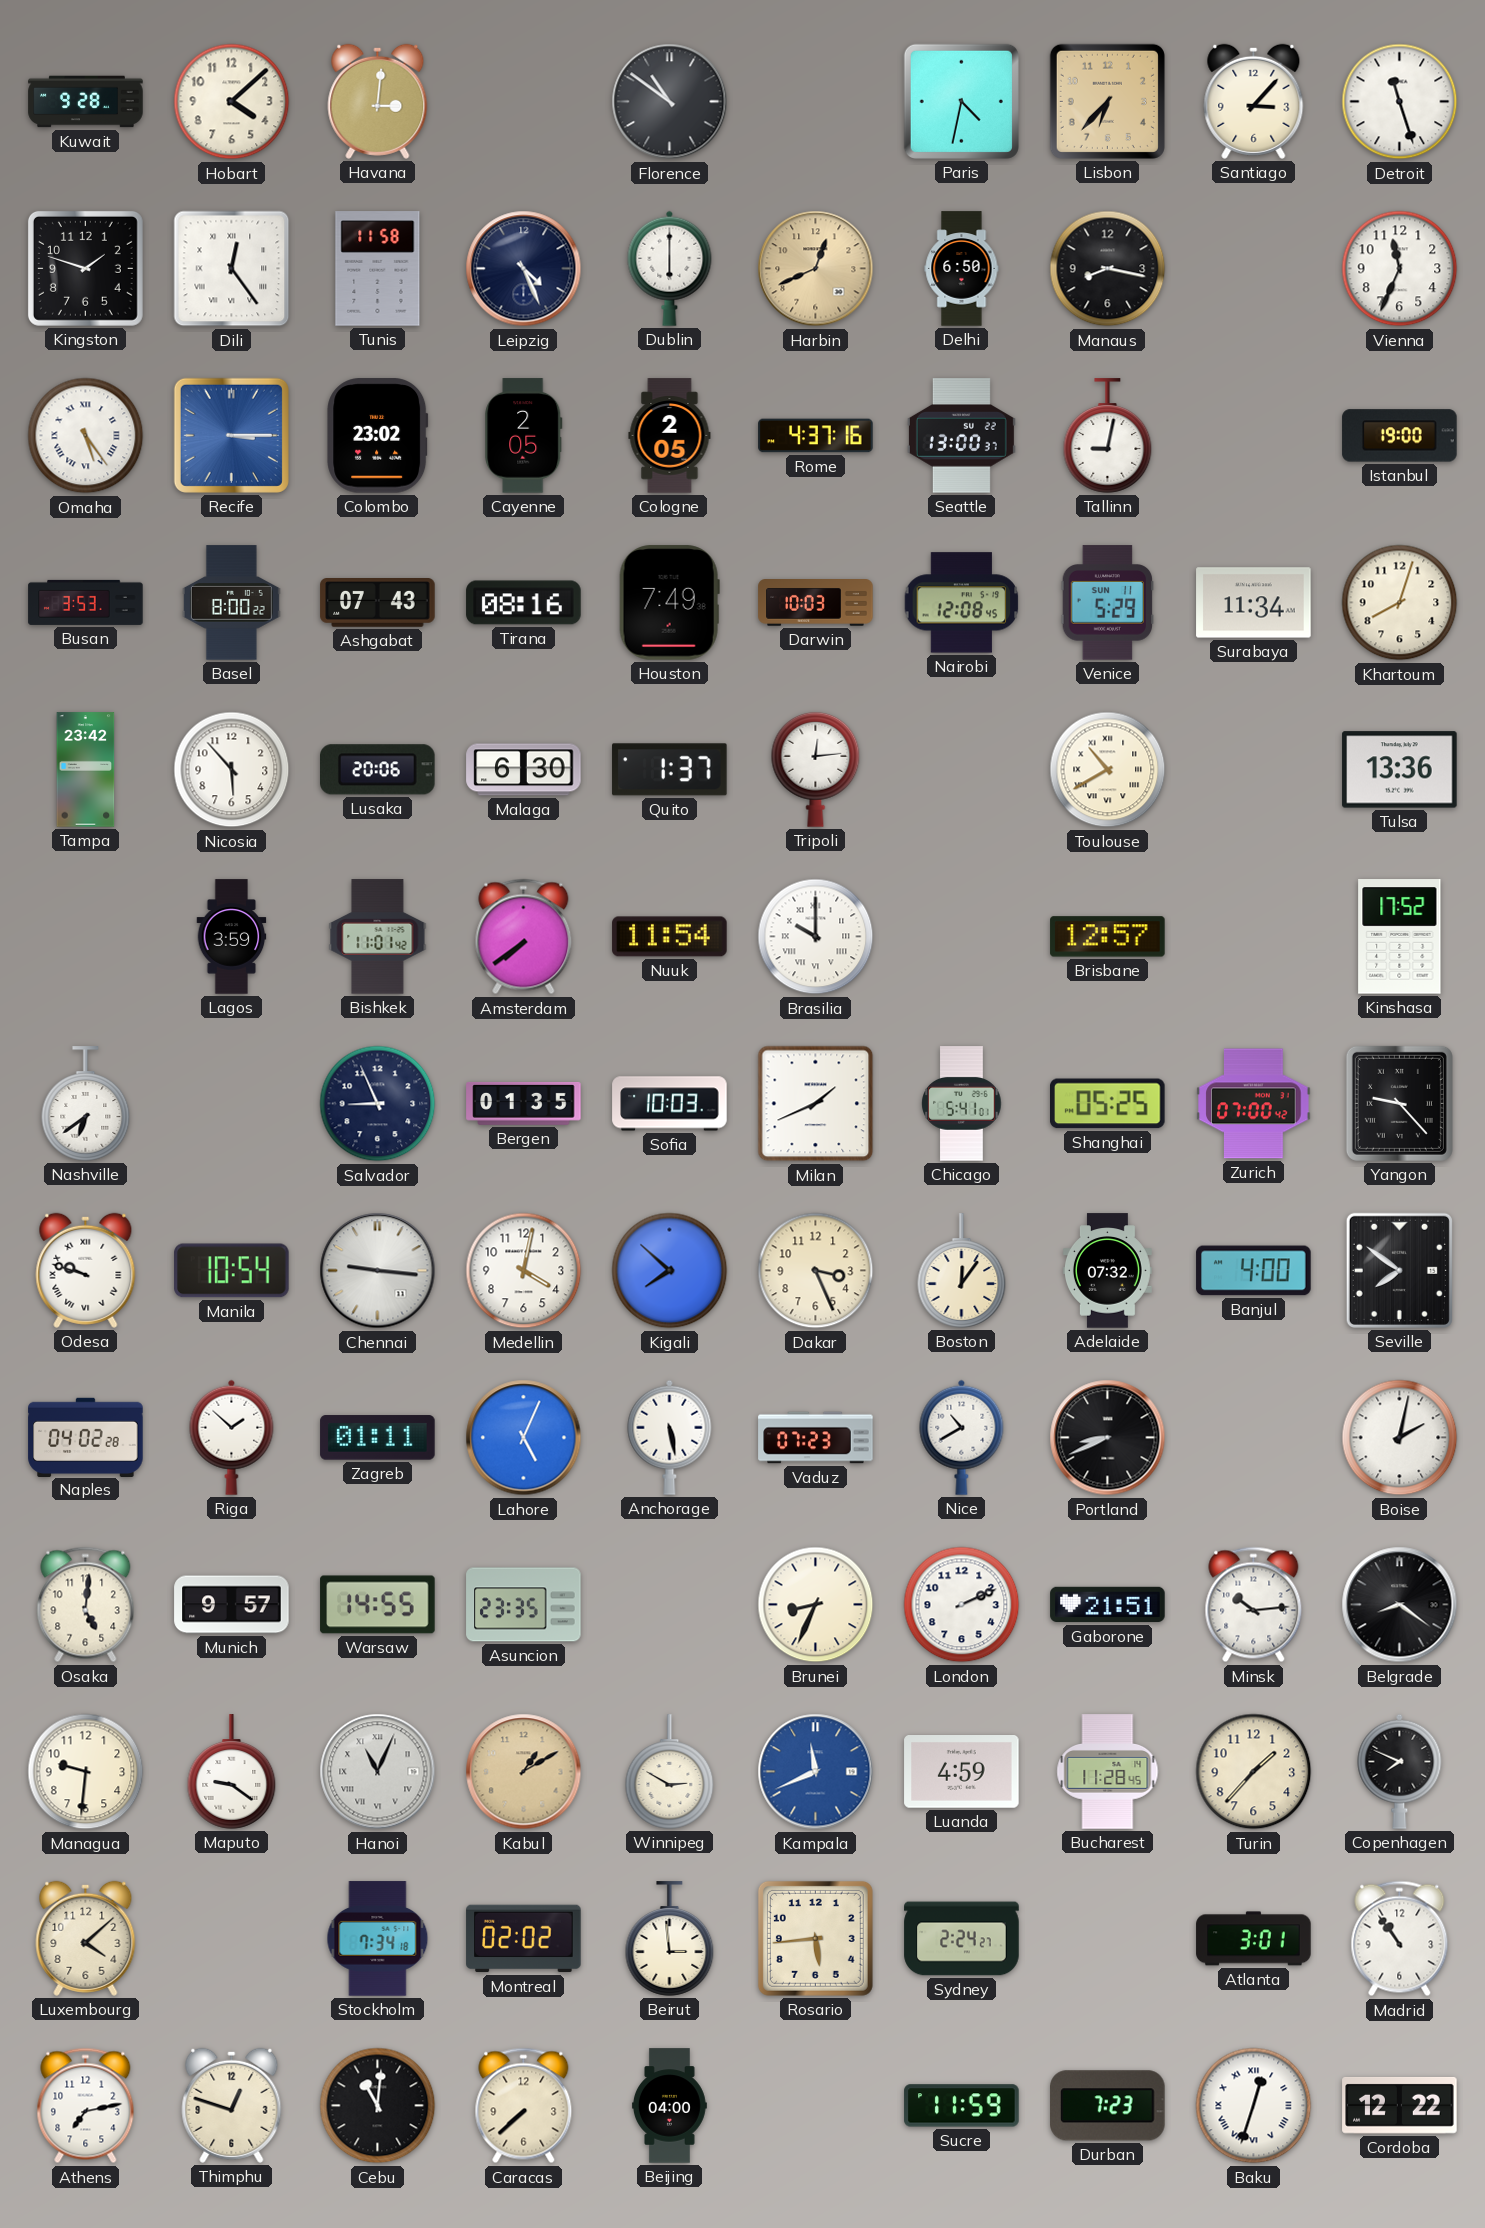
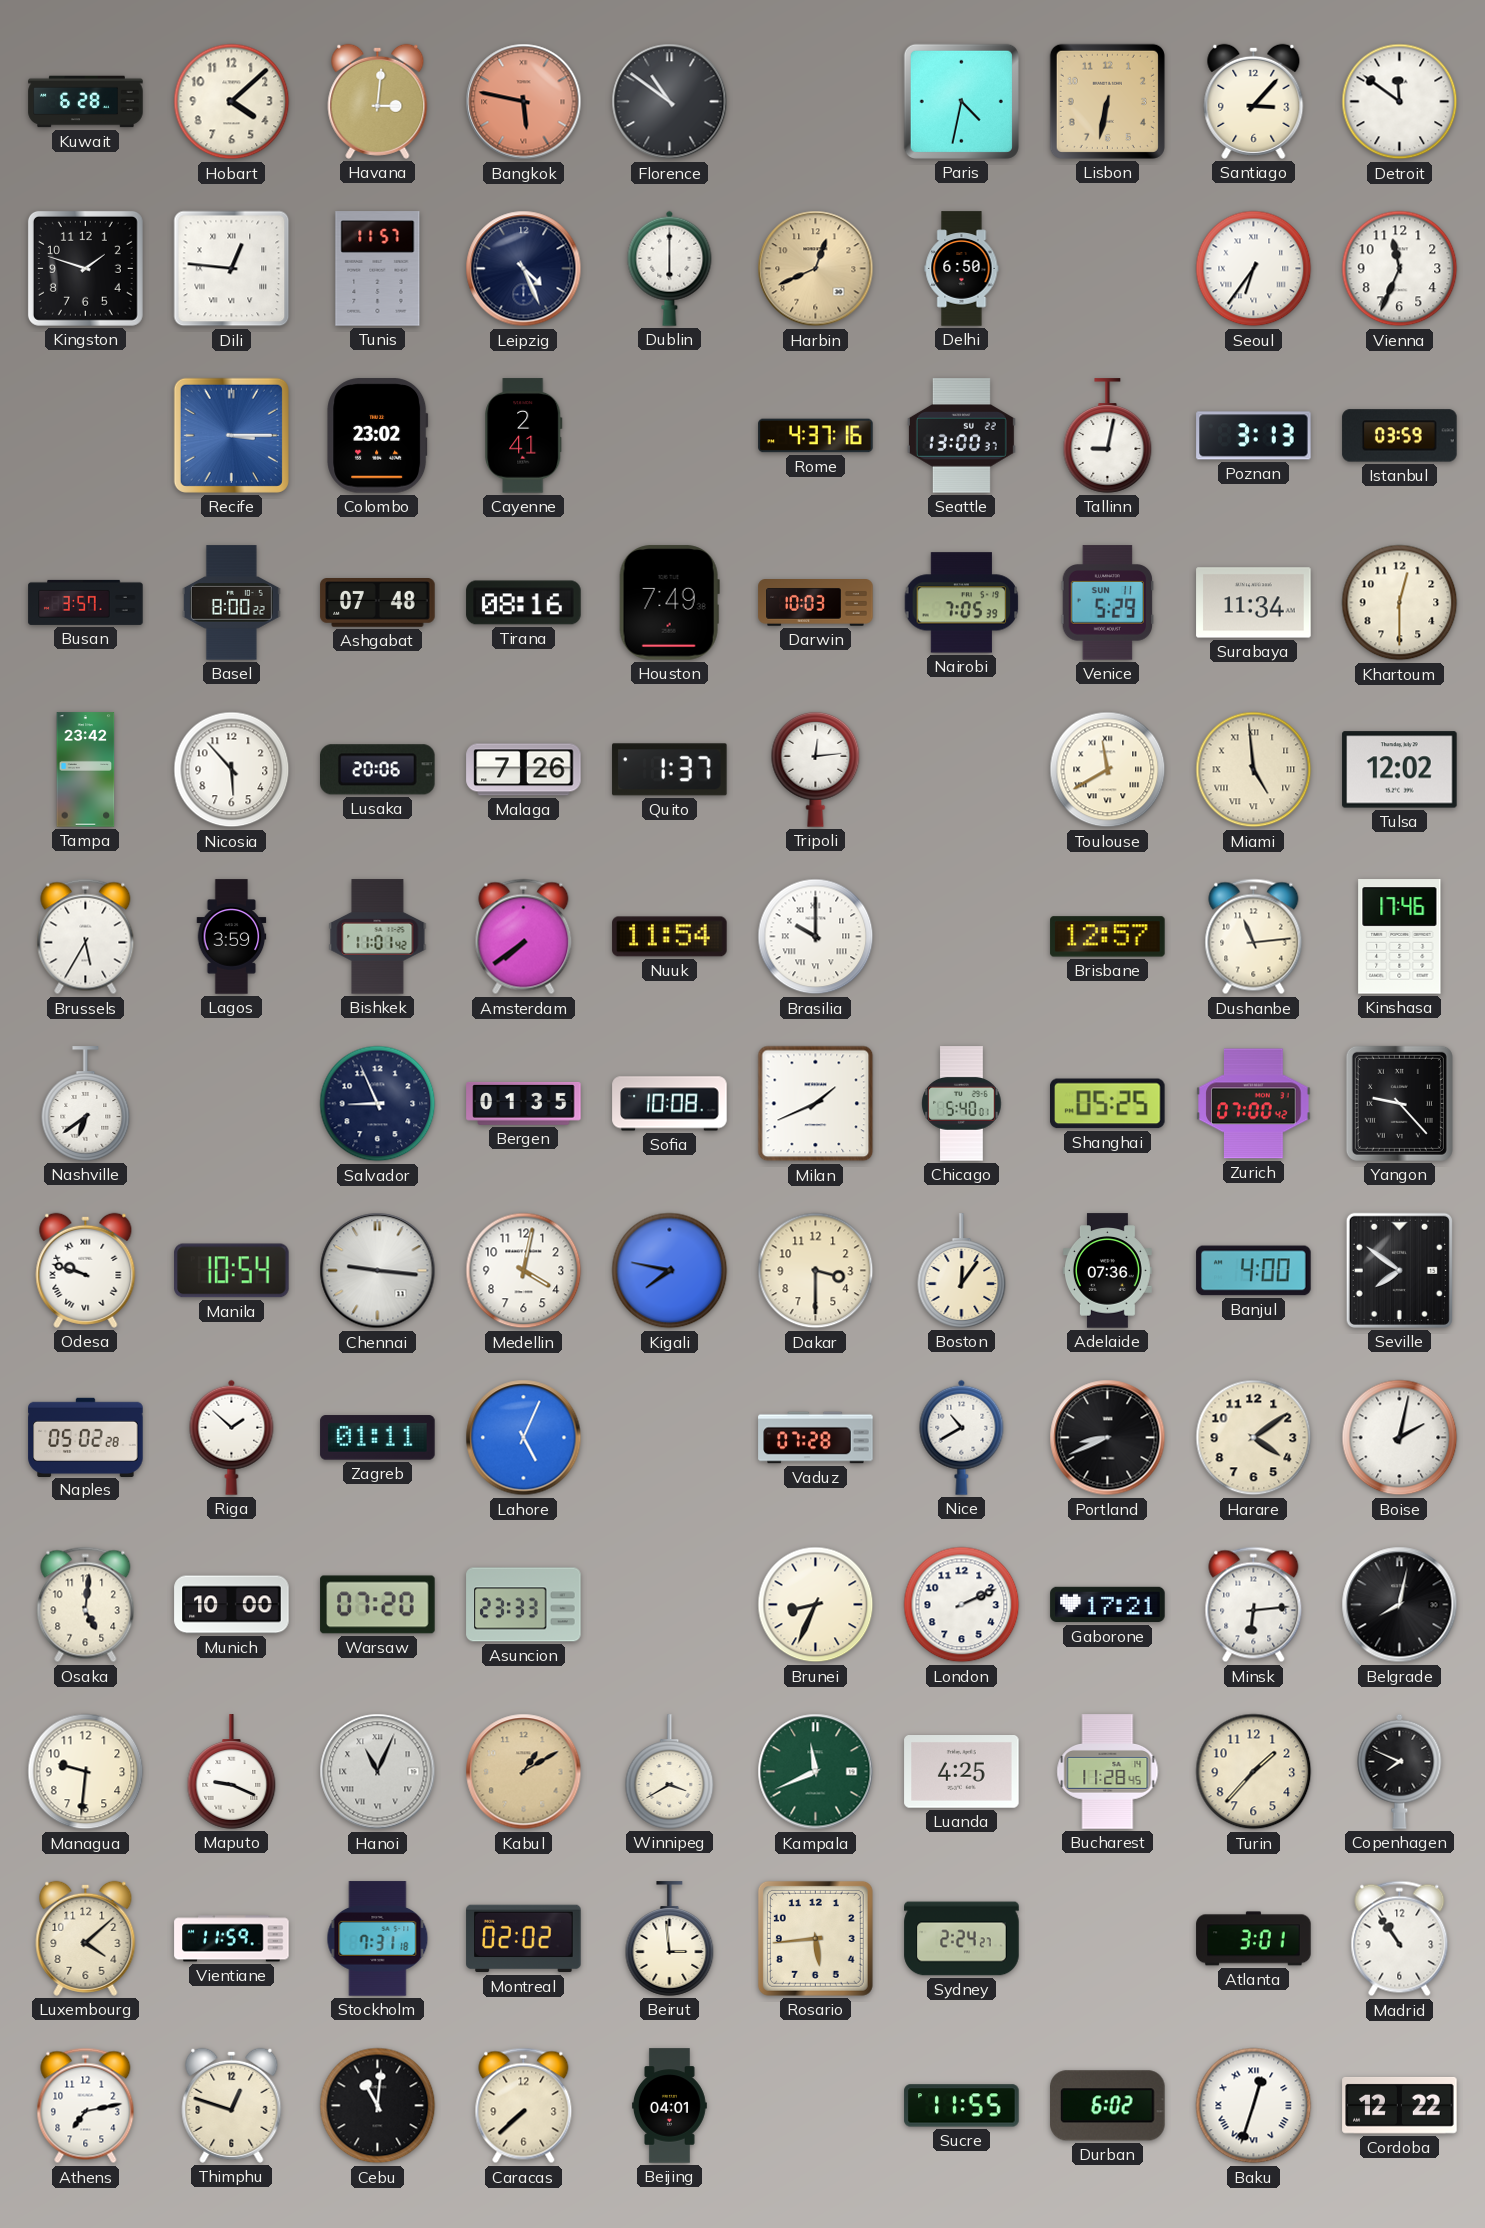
Kuwait: 9:28 -> 6:28
Bangkok: none -> 5:47
Lisbon: 6:37 -> 6:32
Detroit: 11:27 -> 11:51
Dili: 12:24 -> 12:46
Tunis: 11:58 -> 11:57
Manaus: 8:17 -> none
Seoul: none -> 6:36
Omaha: 5:24 -> none
Cayenne: 2:05 -> 2:41
Cologne: 2:05 -> none
Poznan: none -> 3:13
Istanbul: 19:00 -> 03:59
Busan: 3:53 -> 3:57
Ashgabat: 07:43 -> 07:48
Nairobi: 12:08 -> 7:05
Khartoum: 8:03 -> 12:30
Malaga: 6:30 -> 7:26
Toulouse: 10:40 -> 11:40
Miami: none -> 4:59
Tulsa: 13:36 -> 12:02
Brussels: none -> 5:35
Dushanbe: none -> 11:14
Kinshasa: 17:52 -> 17:46
Sofia: 10:03 -> 10:08
Chicago: 5:41 -> 5:40
Kigali: 7:52 -> 7:47
Dakar: 3:26 -> 3:30
Adelaide: 07:32 -> 07:36
Naples: 04:02 -> 05:02
Anchorage: 5:28 -> none
Vaduz: 07:23 -> 07:28
Harare: none -> 4:09
Munich: 9:57 -> 10:00
Warsaw: 14:55 -> 07:20
Asuncion: 23:35 -> 23:33
Gaborone: 21:51 -> 17:21
Minsk: 10:14 -> 6:14
Belgrade: 8:21 -> 8:02
Maputo: 9:21 -> 9:19
Winnipeg: 2:50 -> 3:40
Kampala dial: blue -> green
Luanda: 4:59 -> 4:25
Vientiane: none -> 11:59
Stockholm: 7:34 -> 7:31
Beijing: 04:00 -> 04:01
Sucre: 11:59 -> 11:55
Durban: 7:23 -> 6:02
